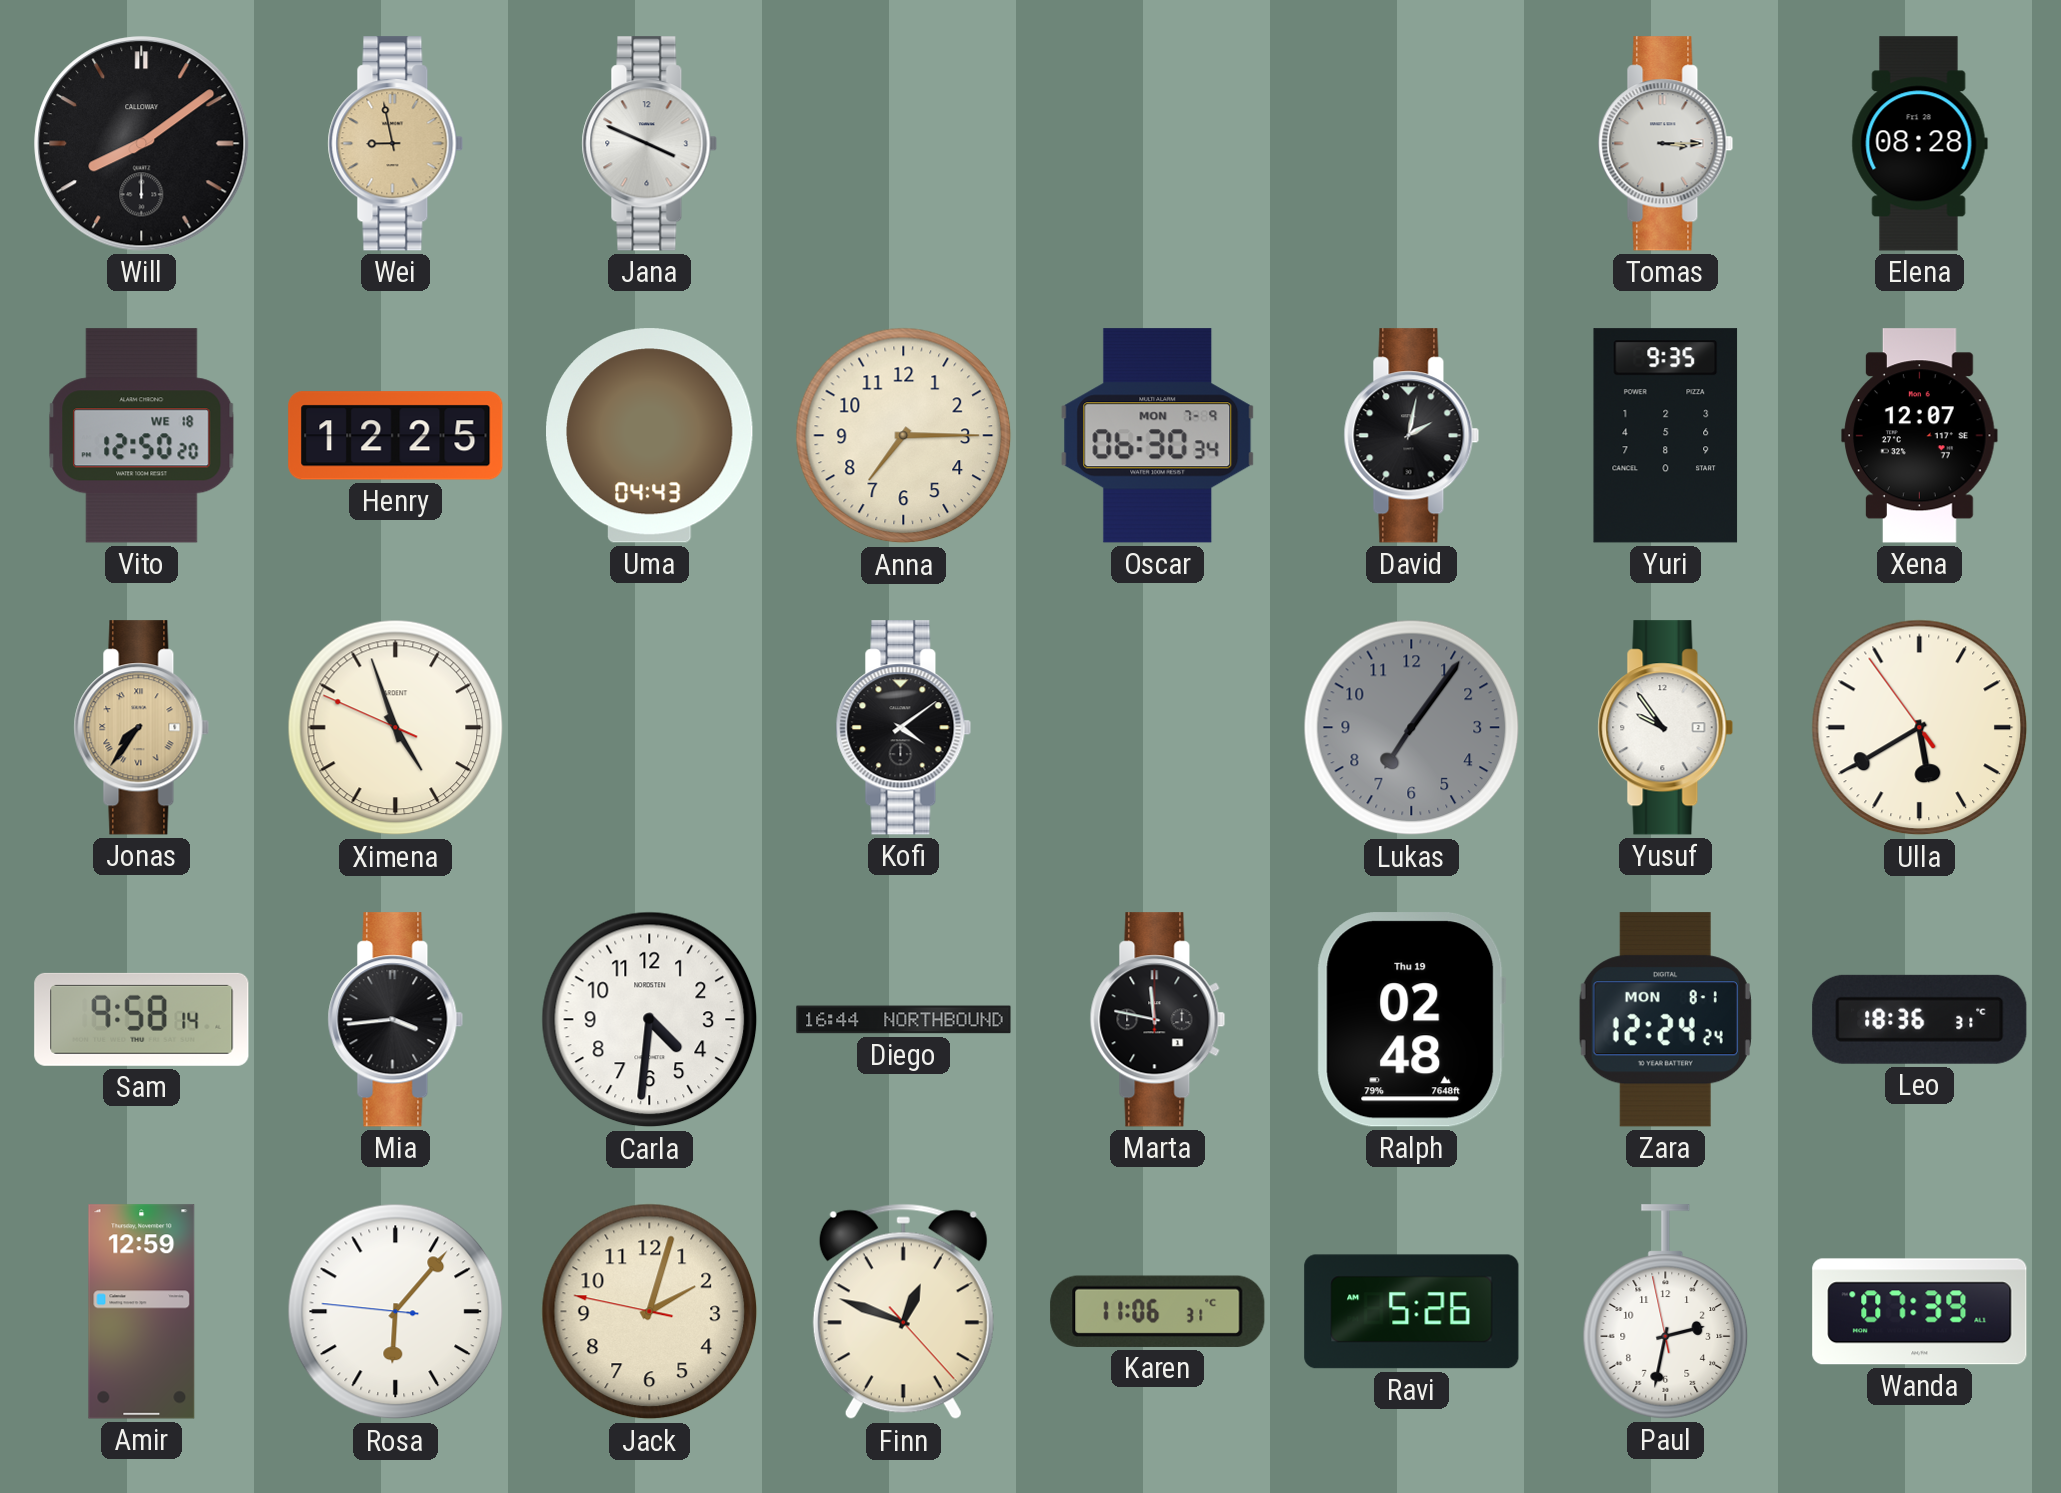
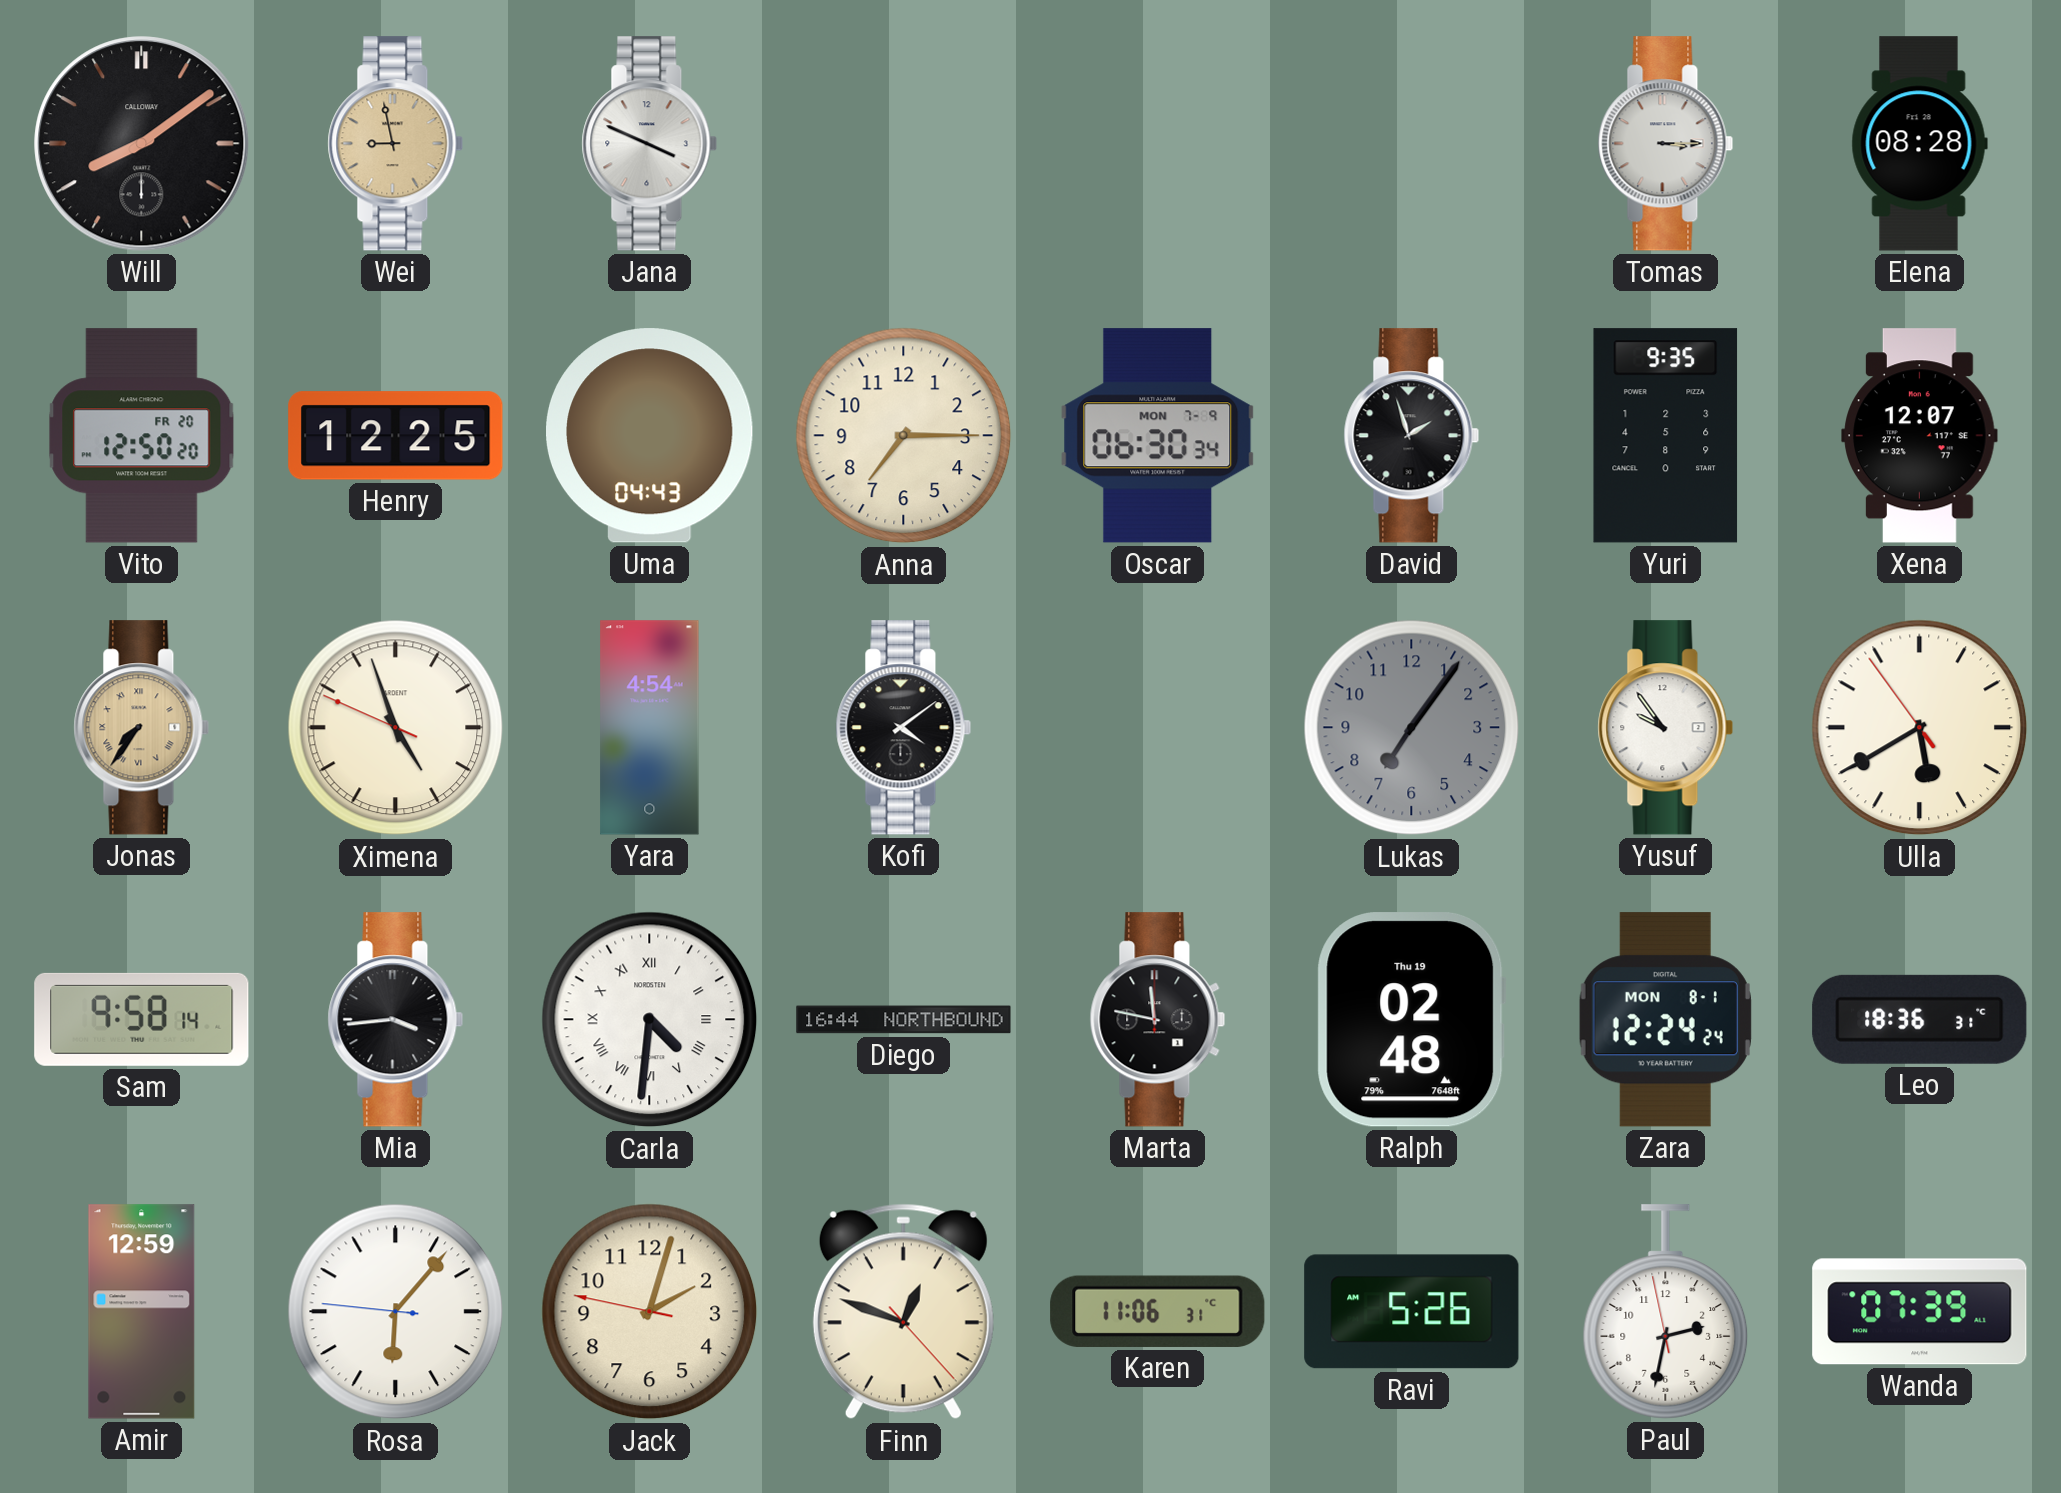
Vito date: WE 18 -> FR 20
David: 2:02 -> 1:57
Yara: none -> 4:54
Carla numerals: Arabic -> Roman
